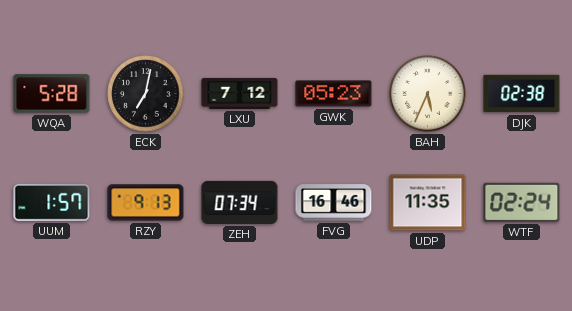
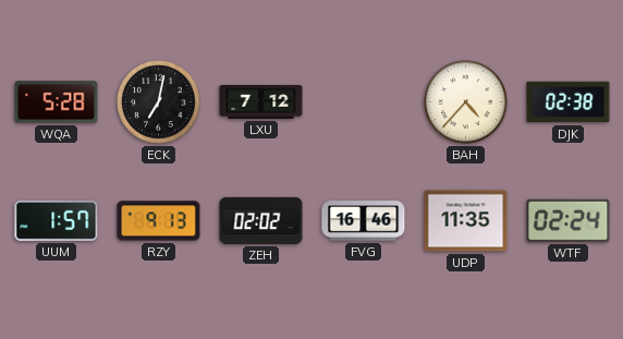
GWK: 05:23 -> none
BAH: 5:34 -> 4:37
ZEH: 07:34 -> 02:02
